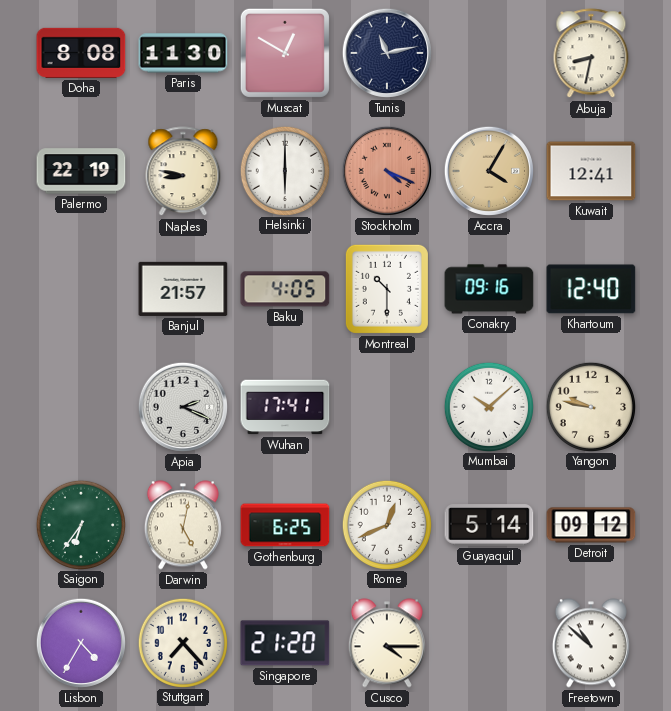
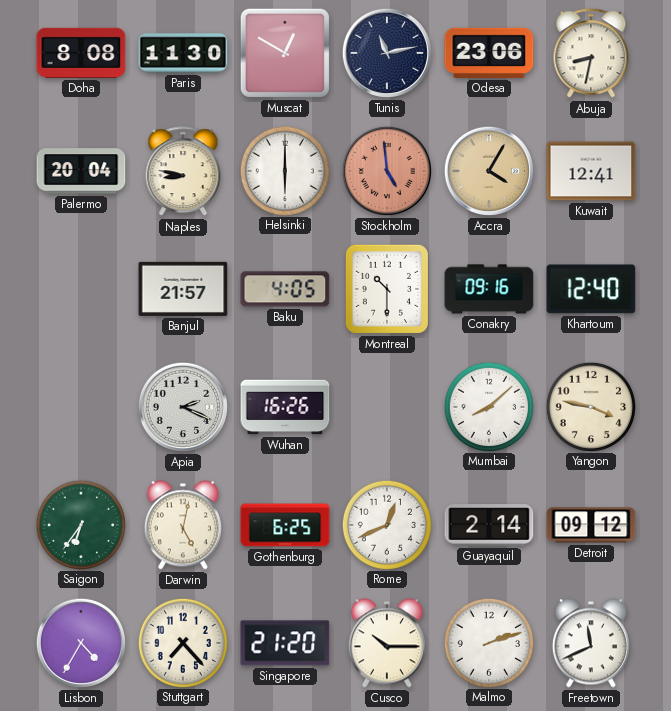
Odesa: none -> 23:06
Palermo: 22:19 -> 20:04
Stockholm: 4:19 -> 4:59
Wuhan: 17:41 -> 16:26
Mumbai: 10:08 -> 8:08
Yangon: 9:47 -> 3:47
Guayaquil: 5:14 -> 2:14
Cusco: 4:15 -> 10:15
Malmo: none -> 2:12
Freetown: 10:52 -> 11:41
